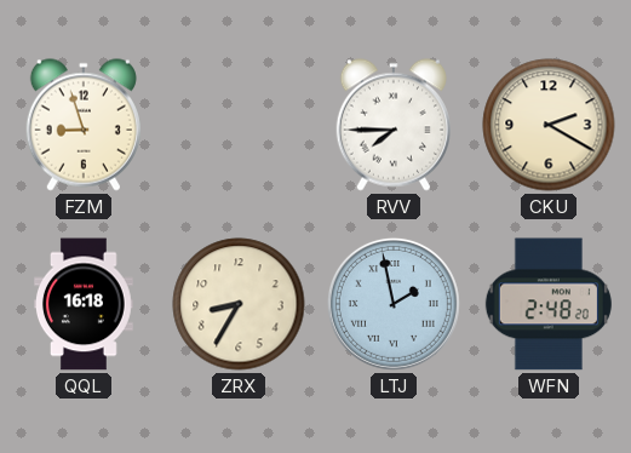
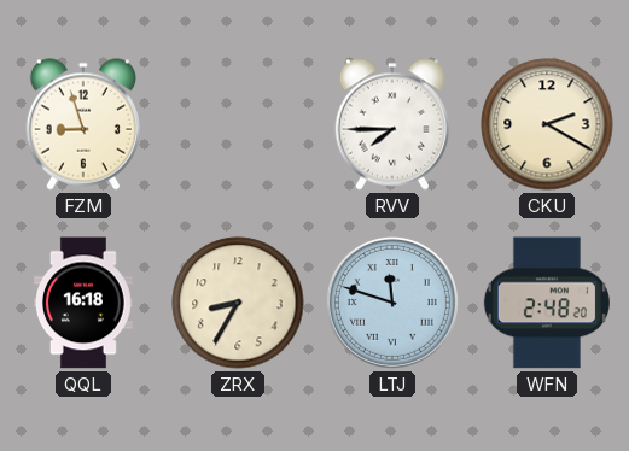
LTJ: 1:58 -> 11:48
